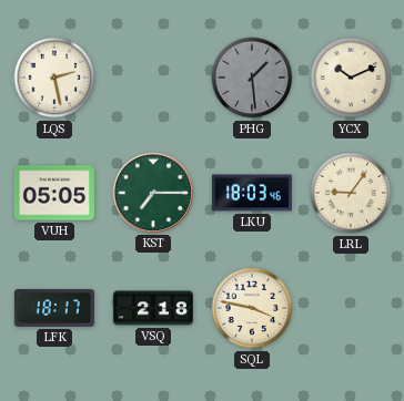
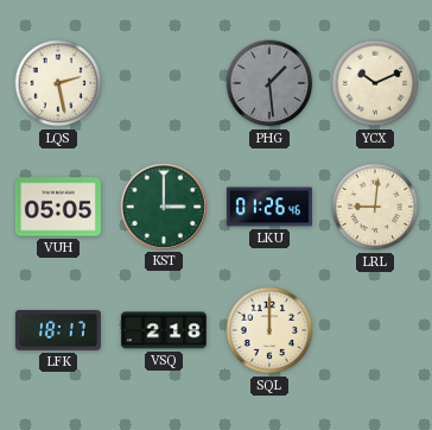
KST: 7:15 -> 3:00
LKU: 18:03 -> 01:26
LRL: 9:06 -> 9:01
SQL: 3:47 -> 12:00
